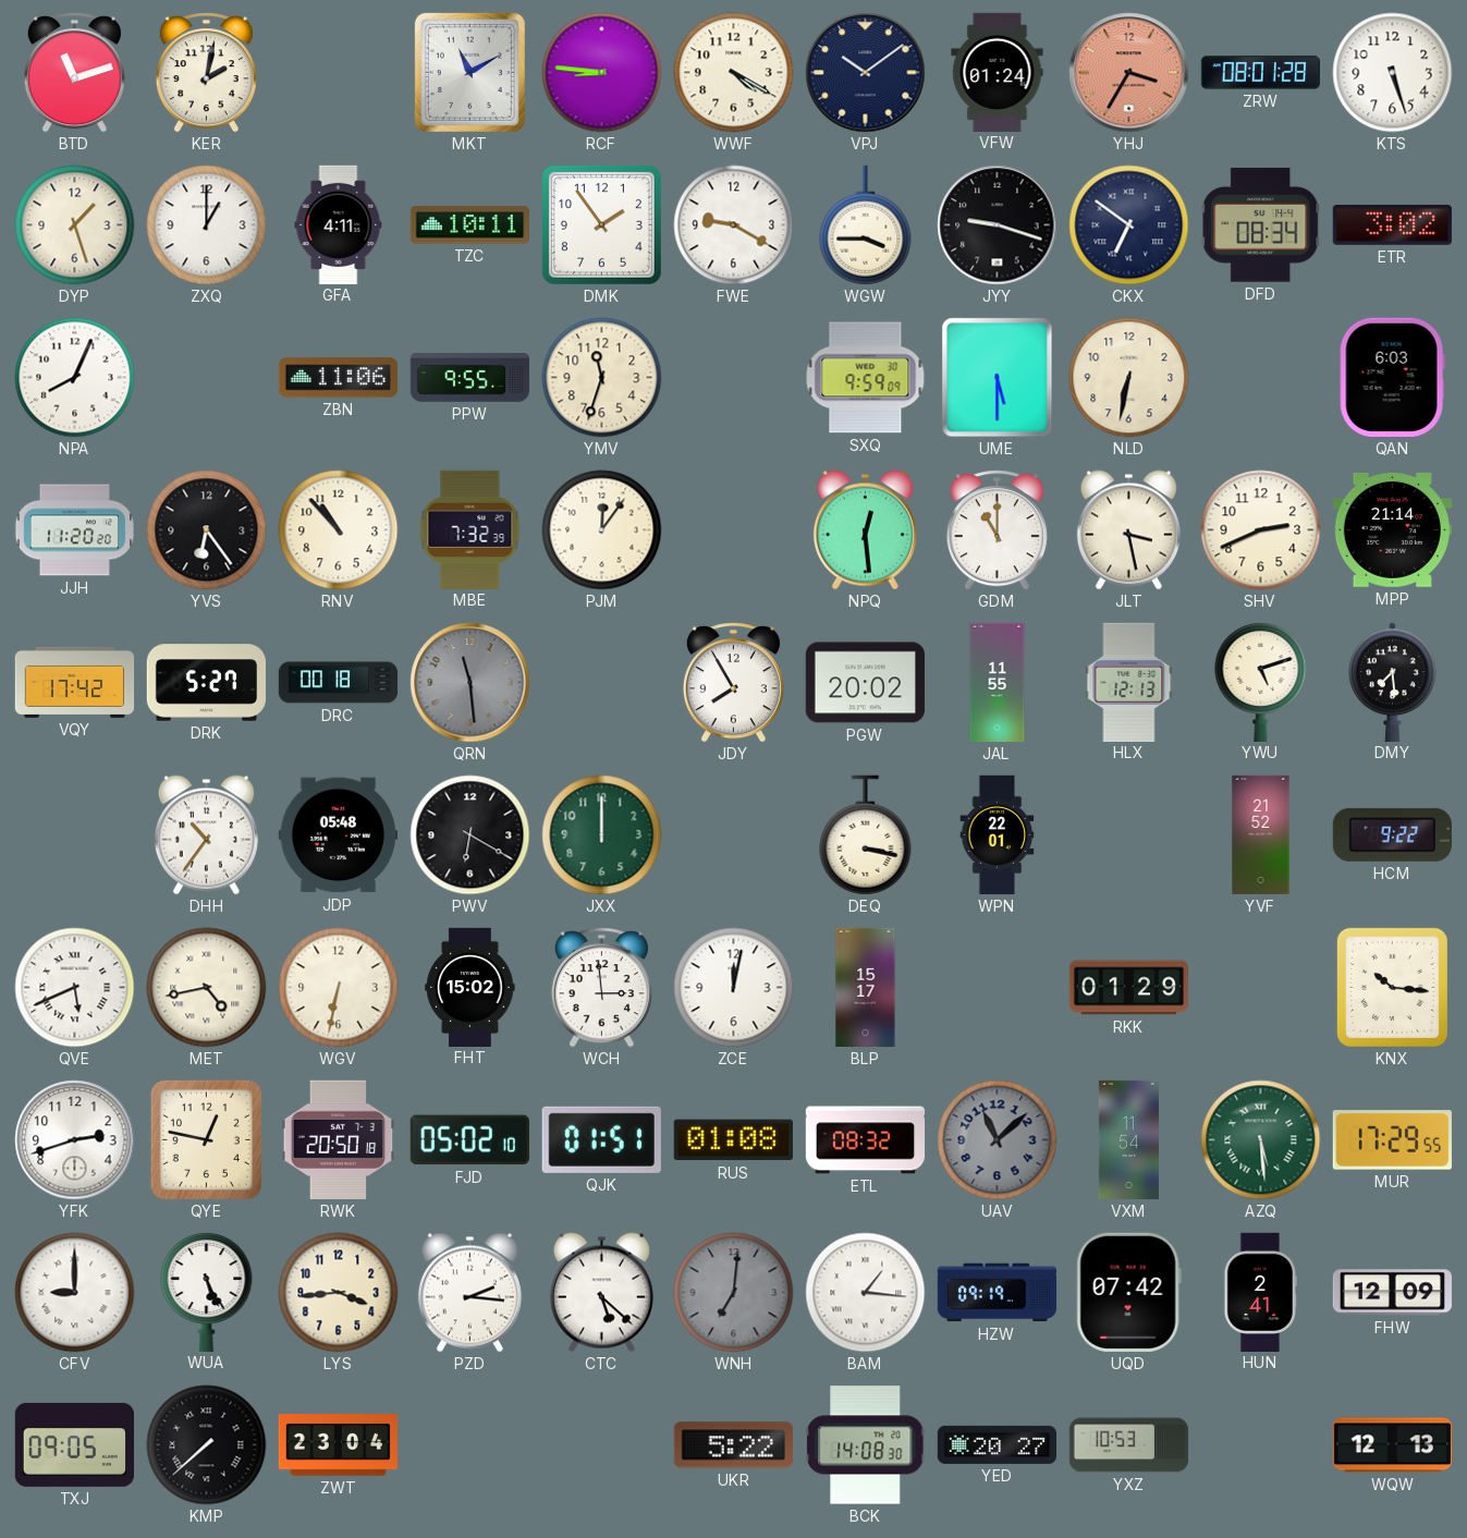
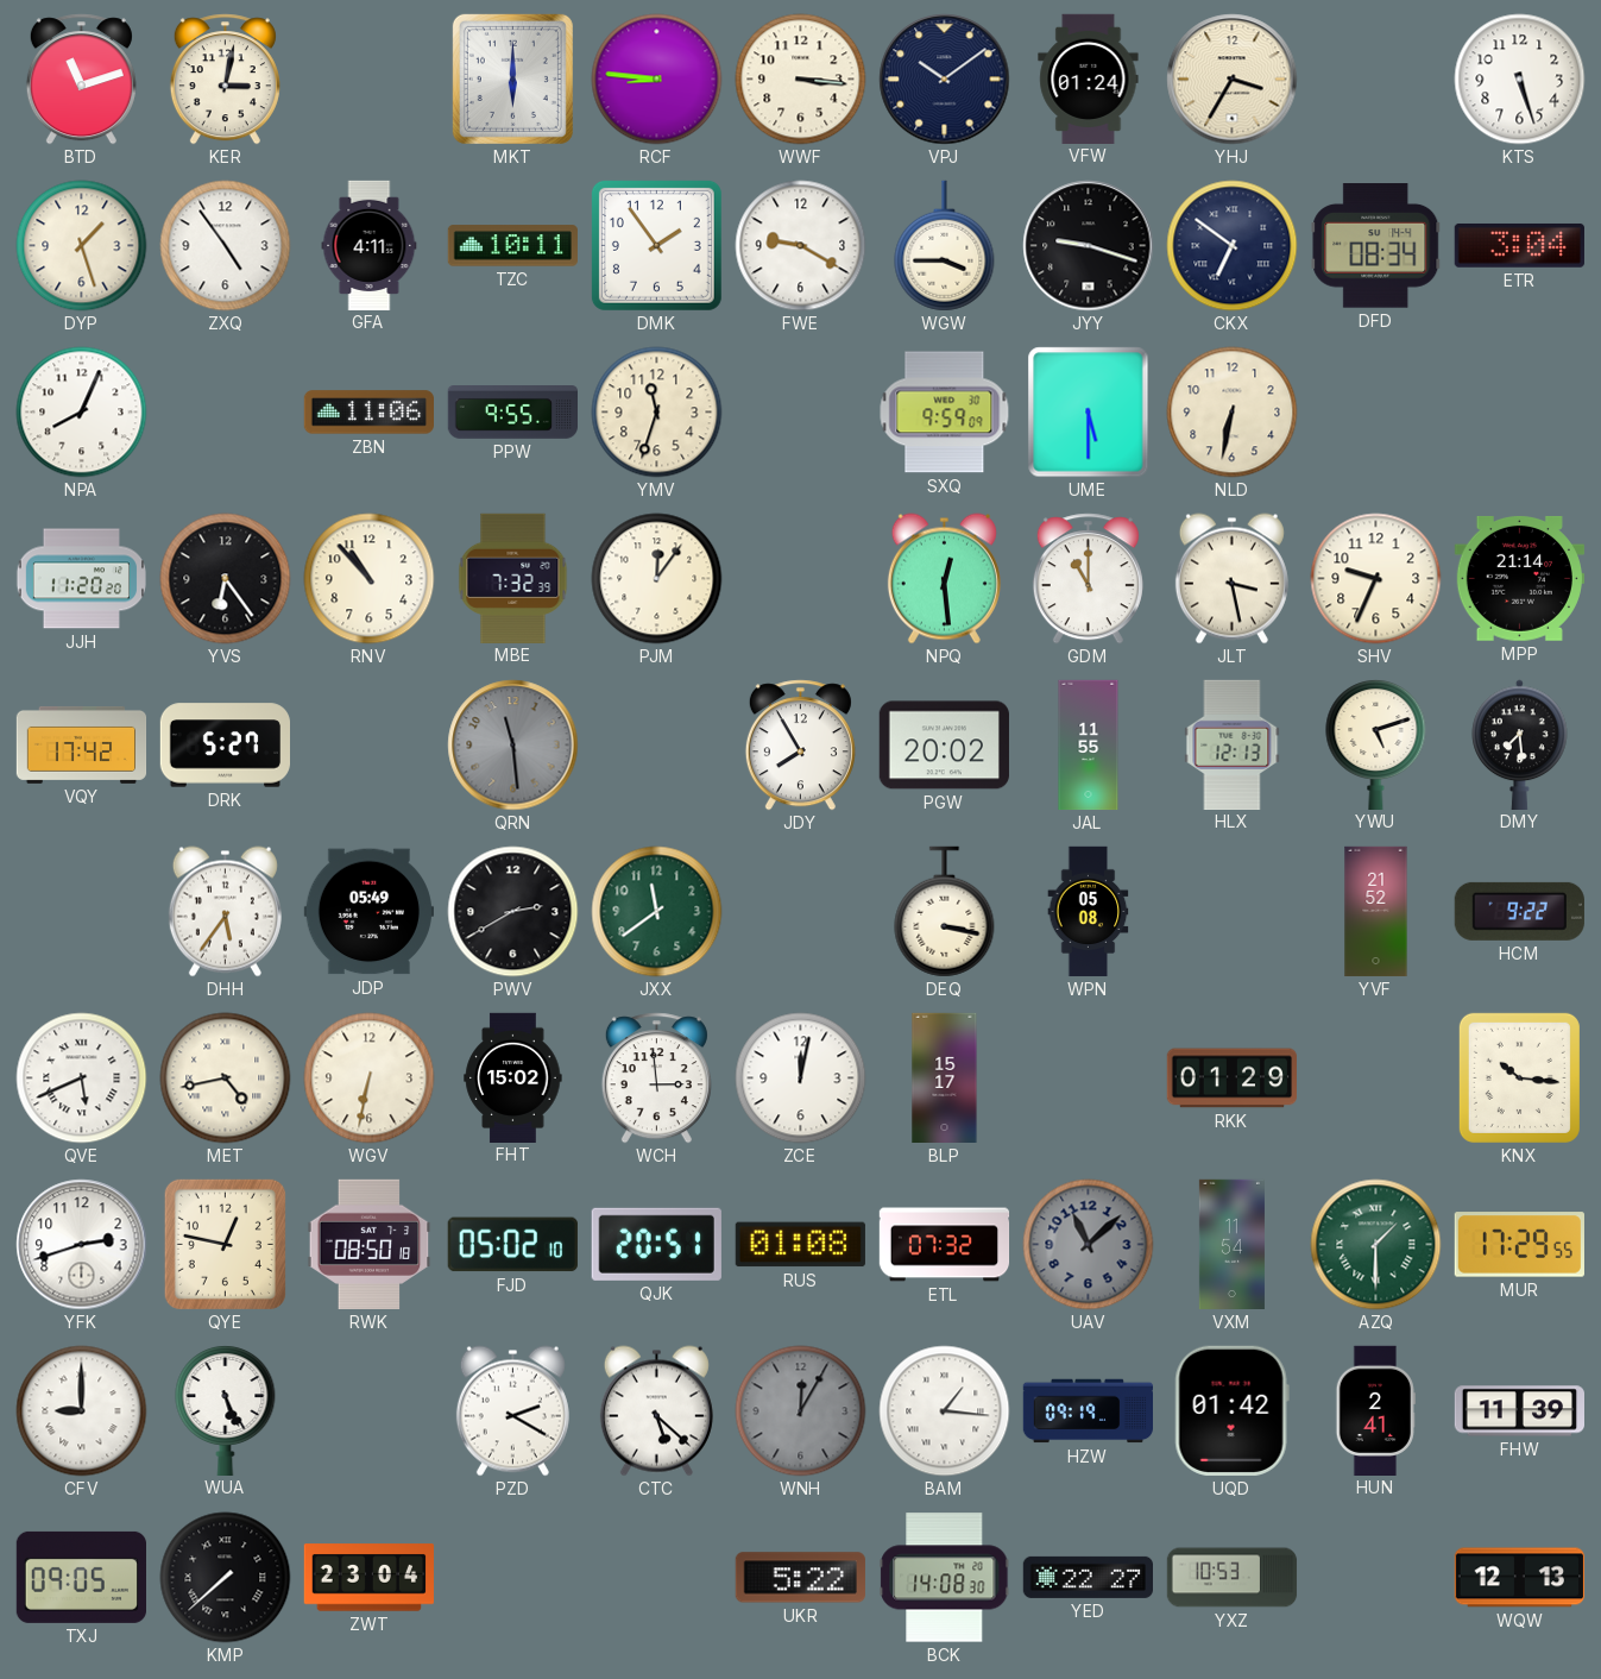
KER: 2:02 -> 3:02
MKT: 11:10 -> 6:00
WWF: 4:20 -> 3:16
YHJ dial: salmon -> cream
ZRW: 08:01 -> none
ZXQ: 1:00 -> 4:54
ETR: 3:02 -> 3:04
QAN: 6:03 -> none
SHV: 2:41 -> 9:34
DRC: 00:18 -> none
DHH: 10:36 -> 5:36
JDP: 05:48 -> 05:49
PWV: 6:20 -> 2:40
JXX: 12:00 -> 11:39
WPN: 22:01 -> 05:08
RWK: 20:50 -> 08:50
QJK: 01:51 -> 20:51
ETL: 08:32 -> 07:32
AZQ: 5:29 -> 1:30
LYS: 3:44 -> none
PZD: 2:16 -> 2:20
WNH: 7:01 -> 12:05
UQD: 07:42 -> 01:42
FHW: 12:09 -> 11:39
YED: 20:27 -> 22:27
